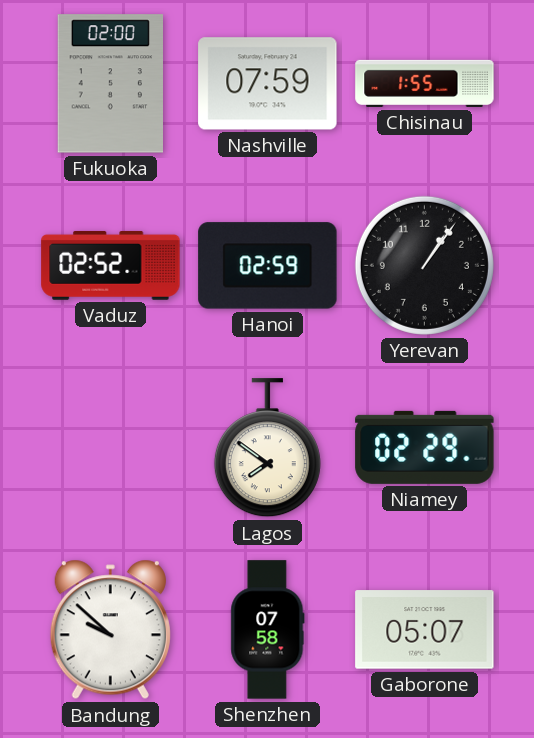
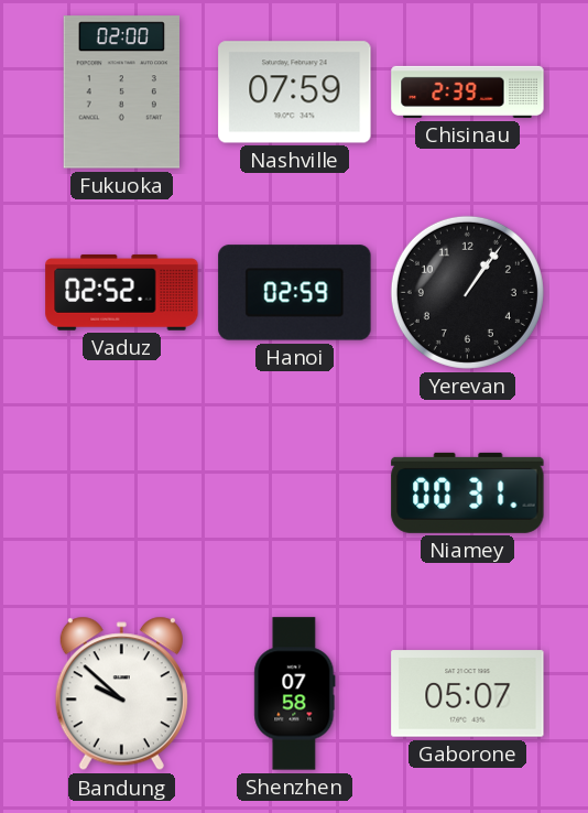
Chisinau: 1:55 -> 2:39
Lagos: 7:51 -> none
Niamey: 02:29 -> 00:31
